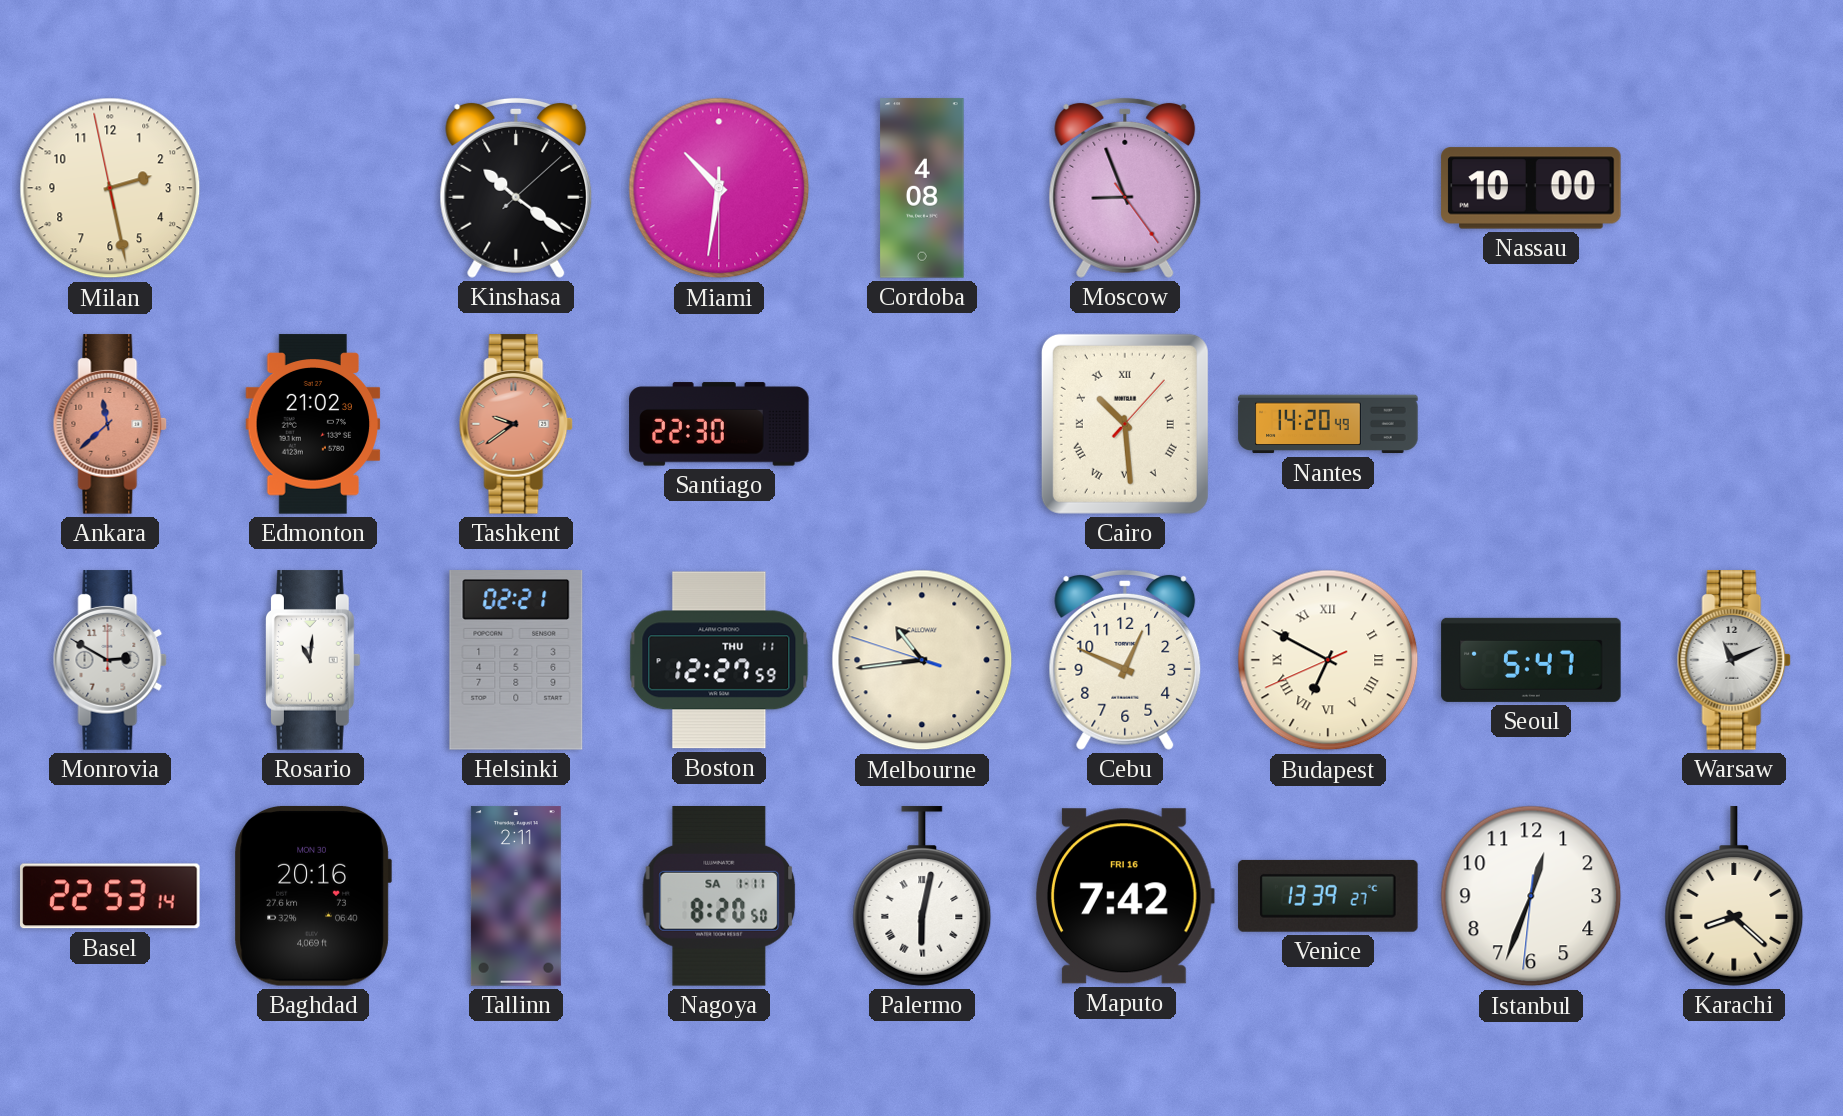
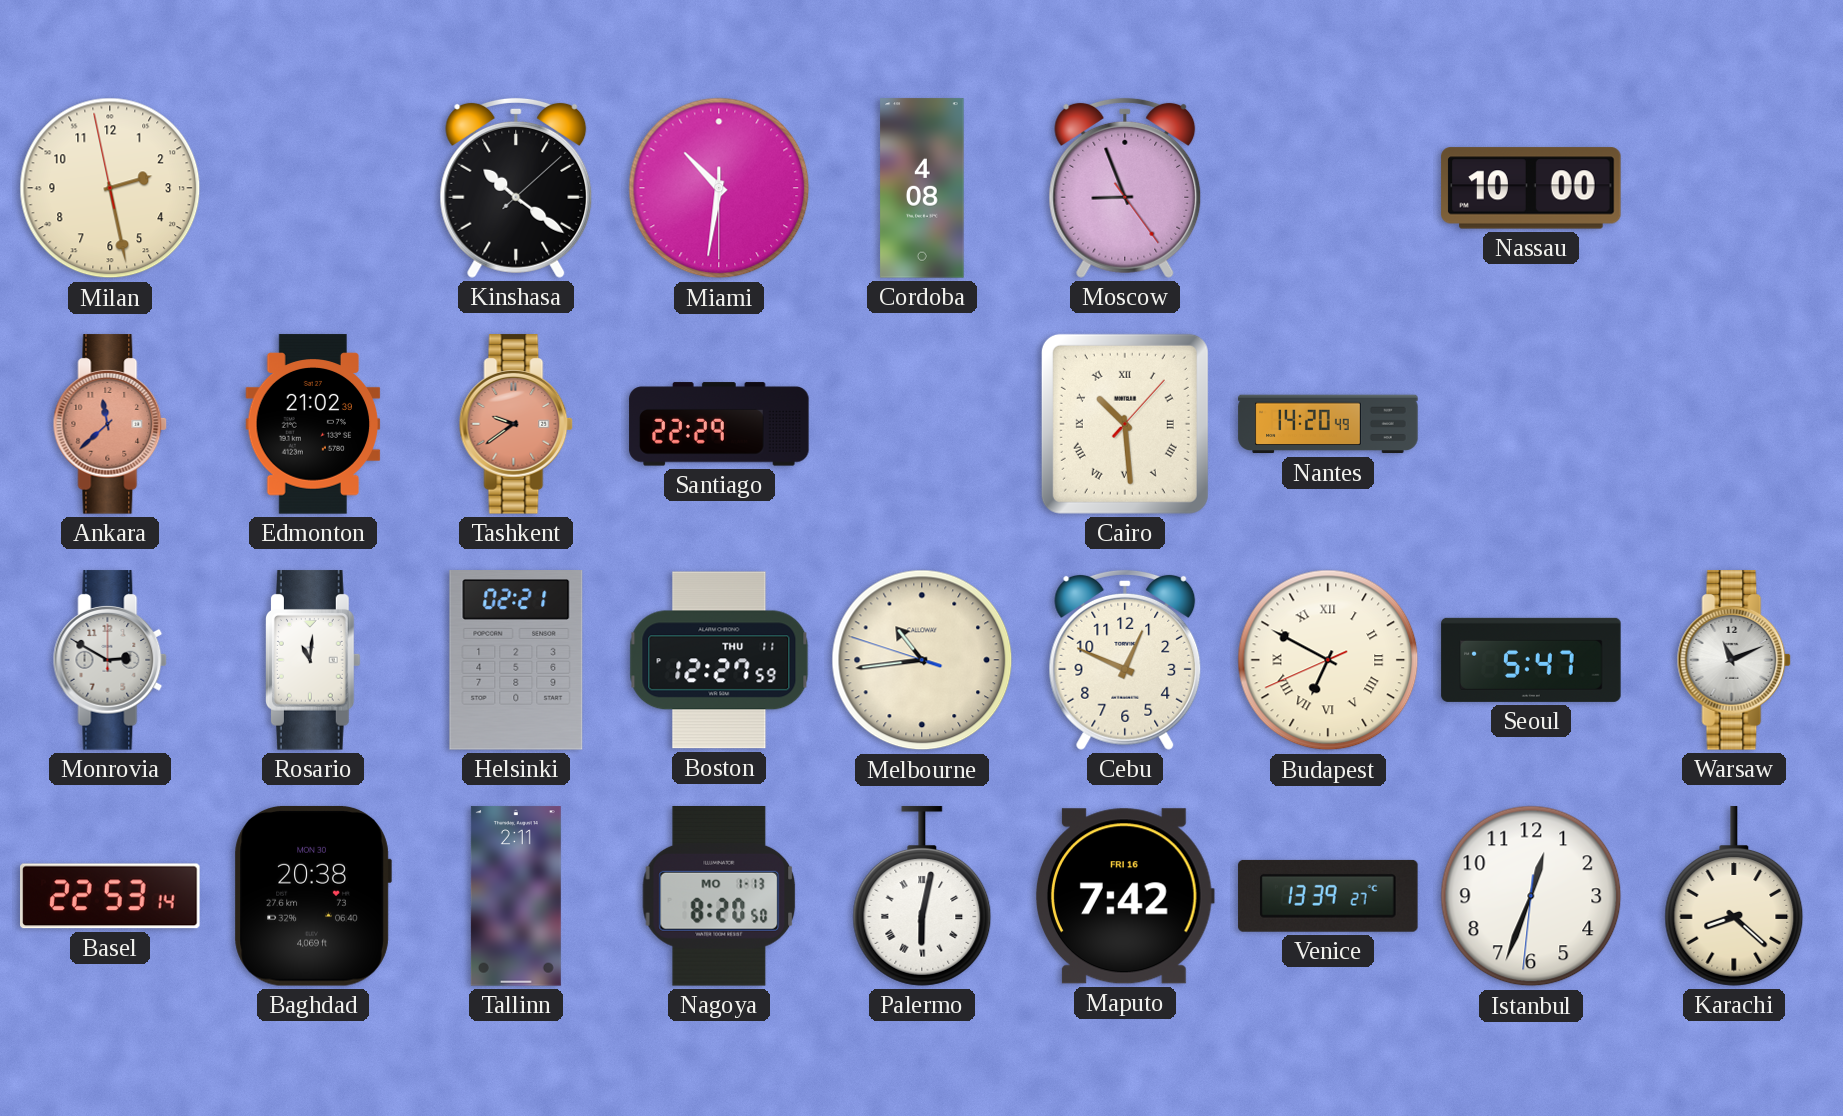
Santiago: 22:30 -> 22:29
Baghdad: 20:16 -> 20:38
Nagoya date: SA 1-11 -> MO 1-13
